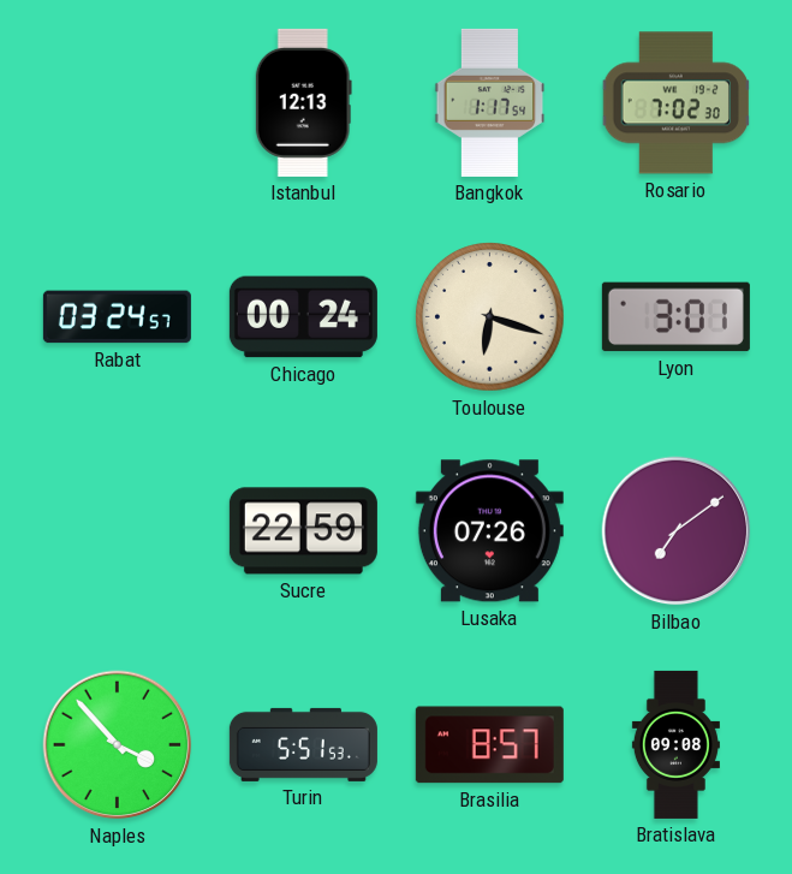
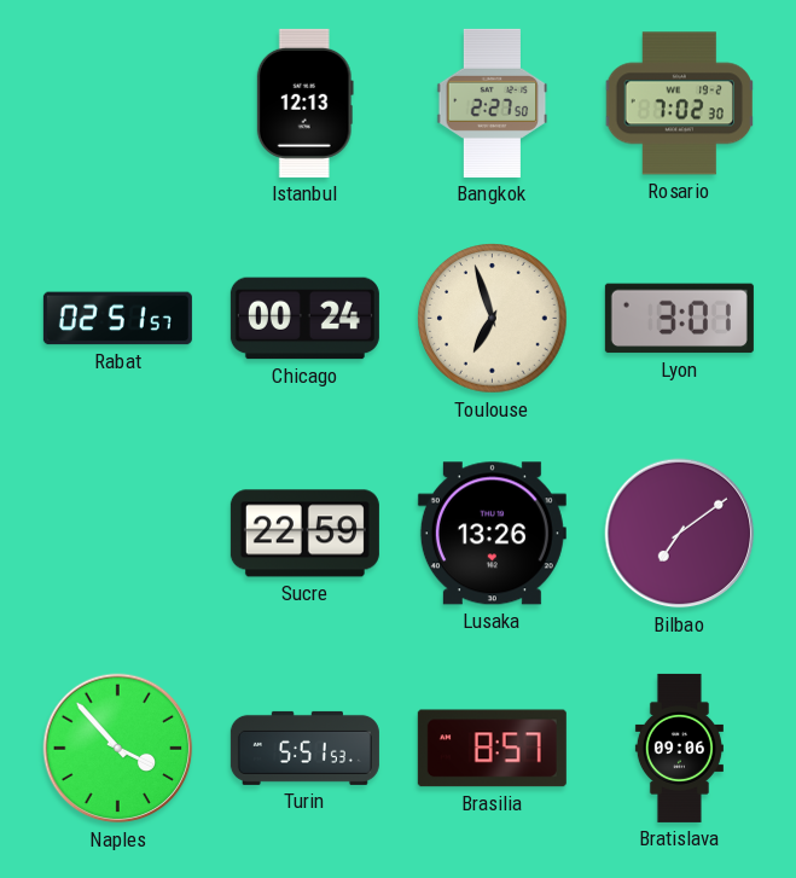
Bangkok: 1:17 -> 2:27
Rabat: 03:24 -> 02:51
Toulouse: 6:18 -> 6:57
Lusaka: 07:26 -> 13:26
Bratislava: 09:08 -> 09:06
